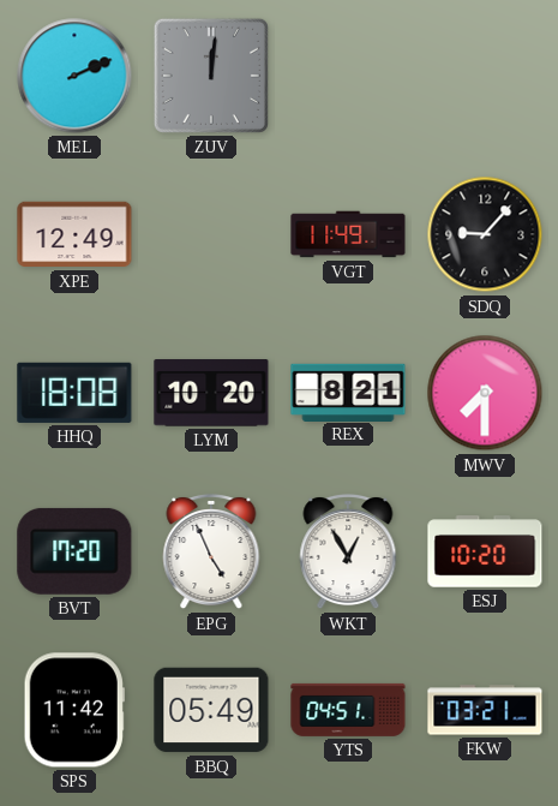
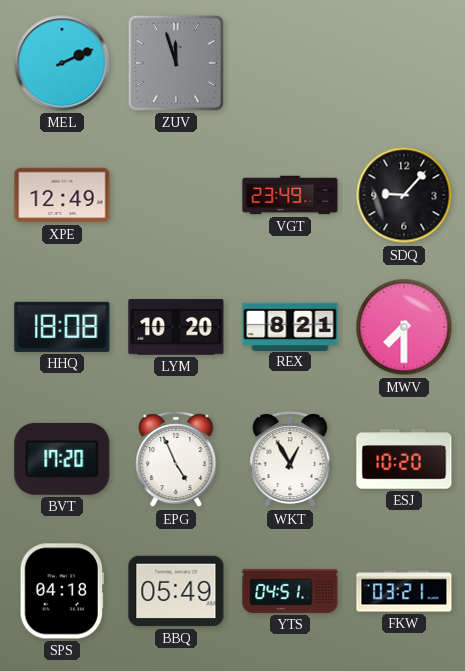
ZUV: 12:01 -> 11:57
VGT: 11:49 -> 23:49
SPS: 11:42 -> 04:18
